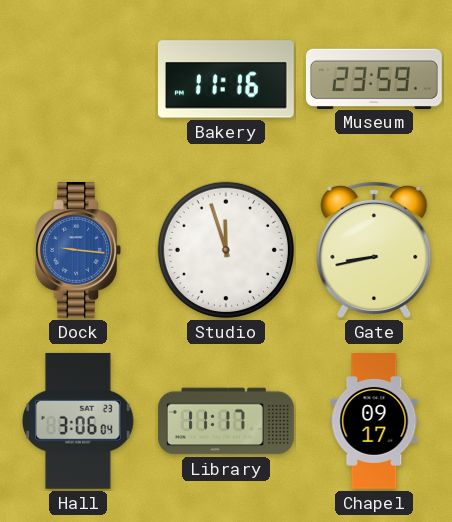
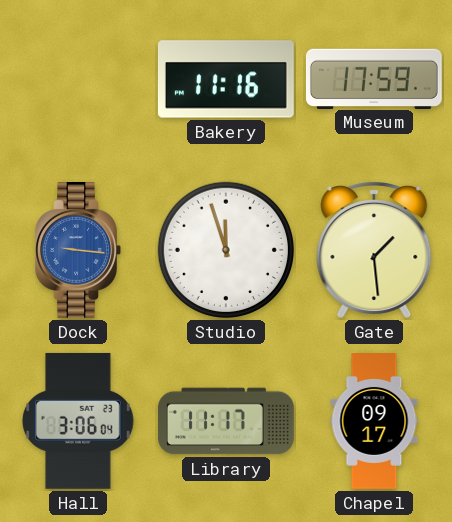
Museum: 23:59 -> 17:59
Gate: 8:43 -> 1:29
